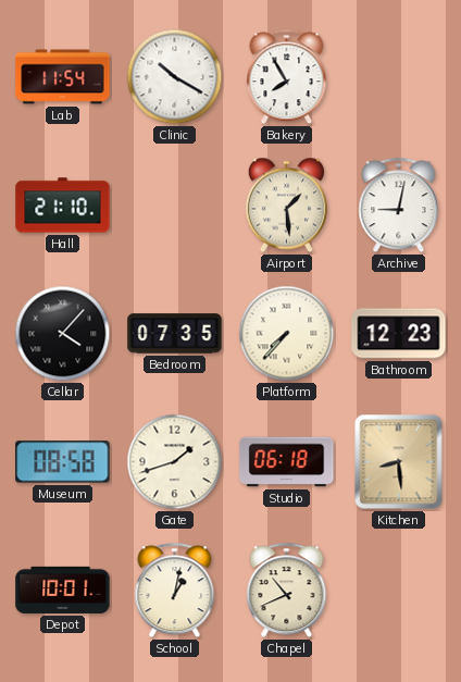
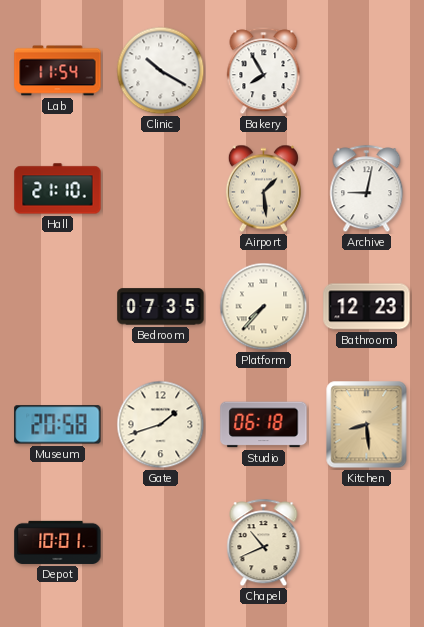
Cellar: 4:07 -> none
Museum: 08:58 -> 20:58
School: 1:02 -> none
